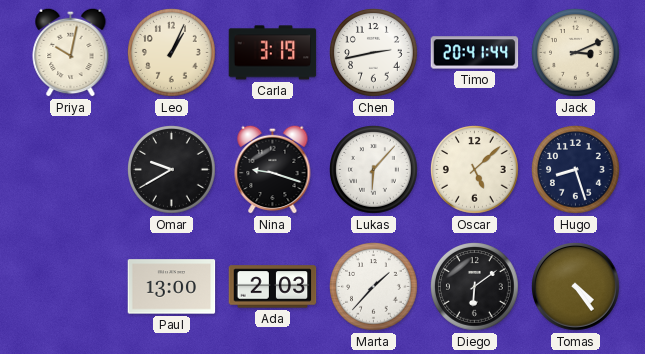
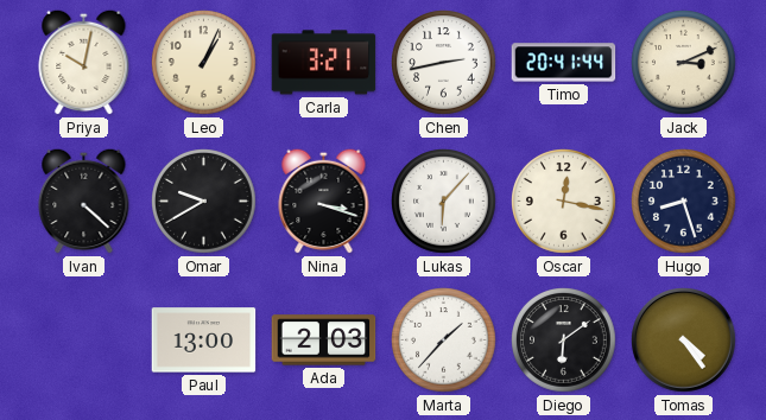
Carla: 3:19 -> 3:21
Ivan: none -> 4:22
Nina: 9:18 -> 3:18
Oscar: 5:08 -> 12:17
